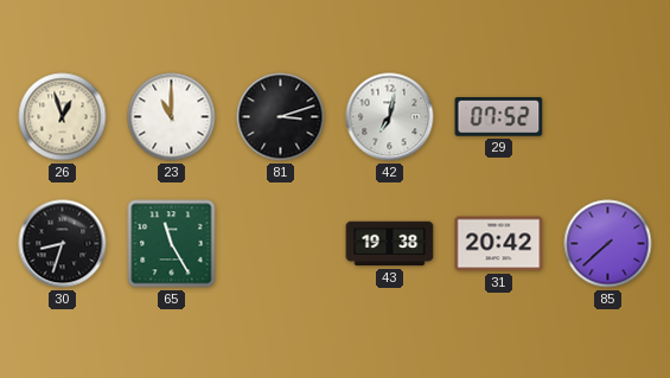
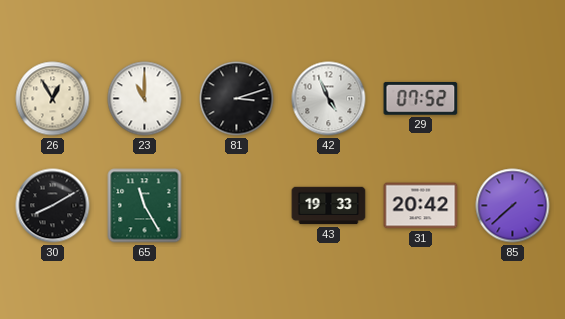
26: 12:57 -> 12:55
42: 7:02 -> 4:56
30: 8:33 -> 8:10
43: 19:38 -> 19:33
